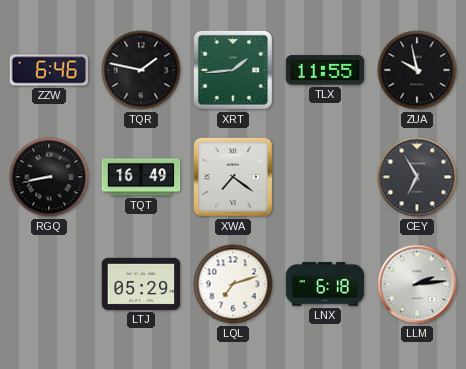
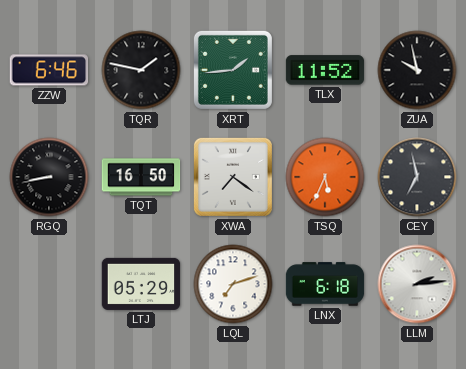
TLX: 11:55 -> 11:52
TQT: 16:49 -> 16:50
TSQ: none -> 5:34
CEY: 6:55 -> 6:58
